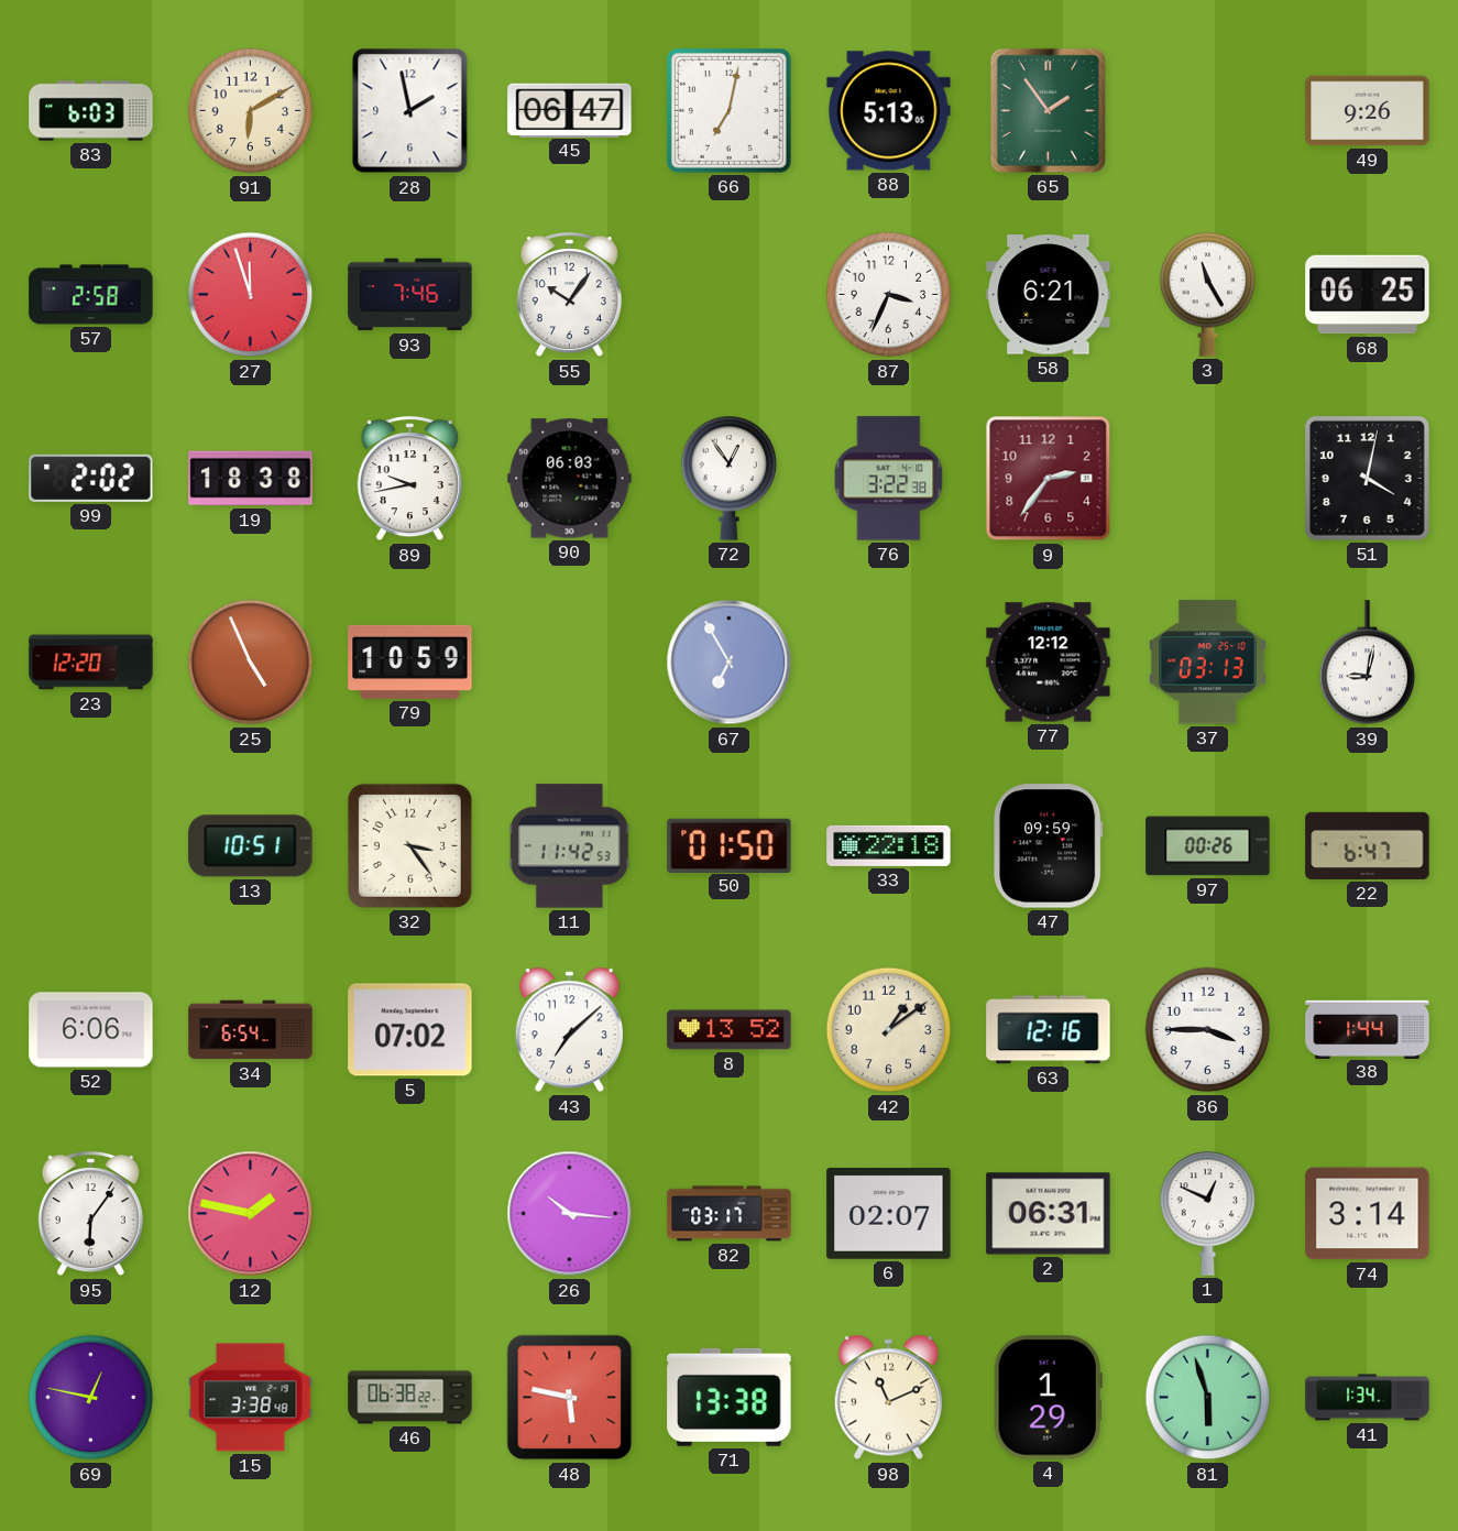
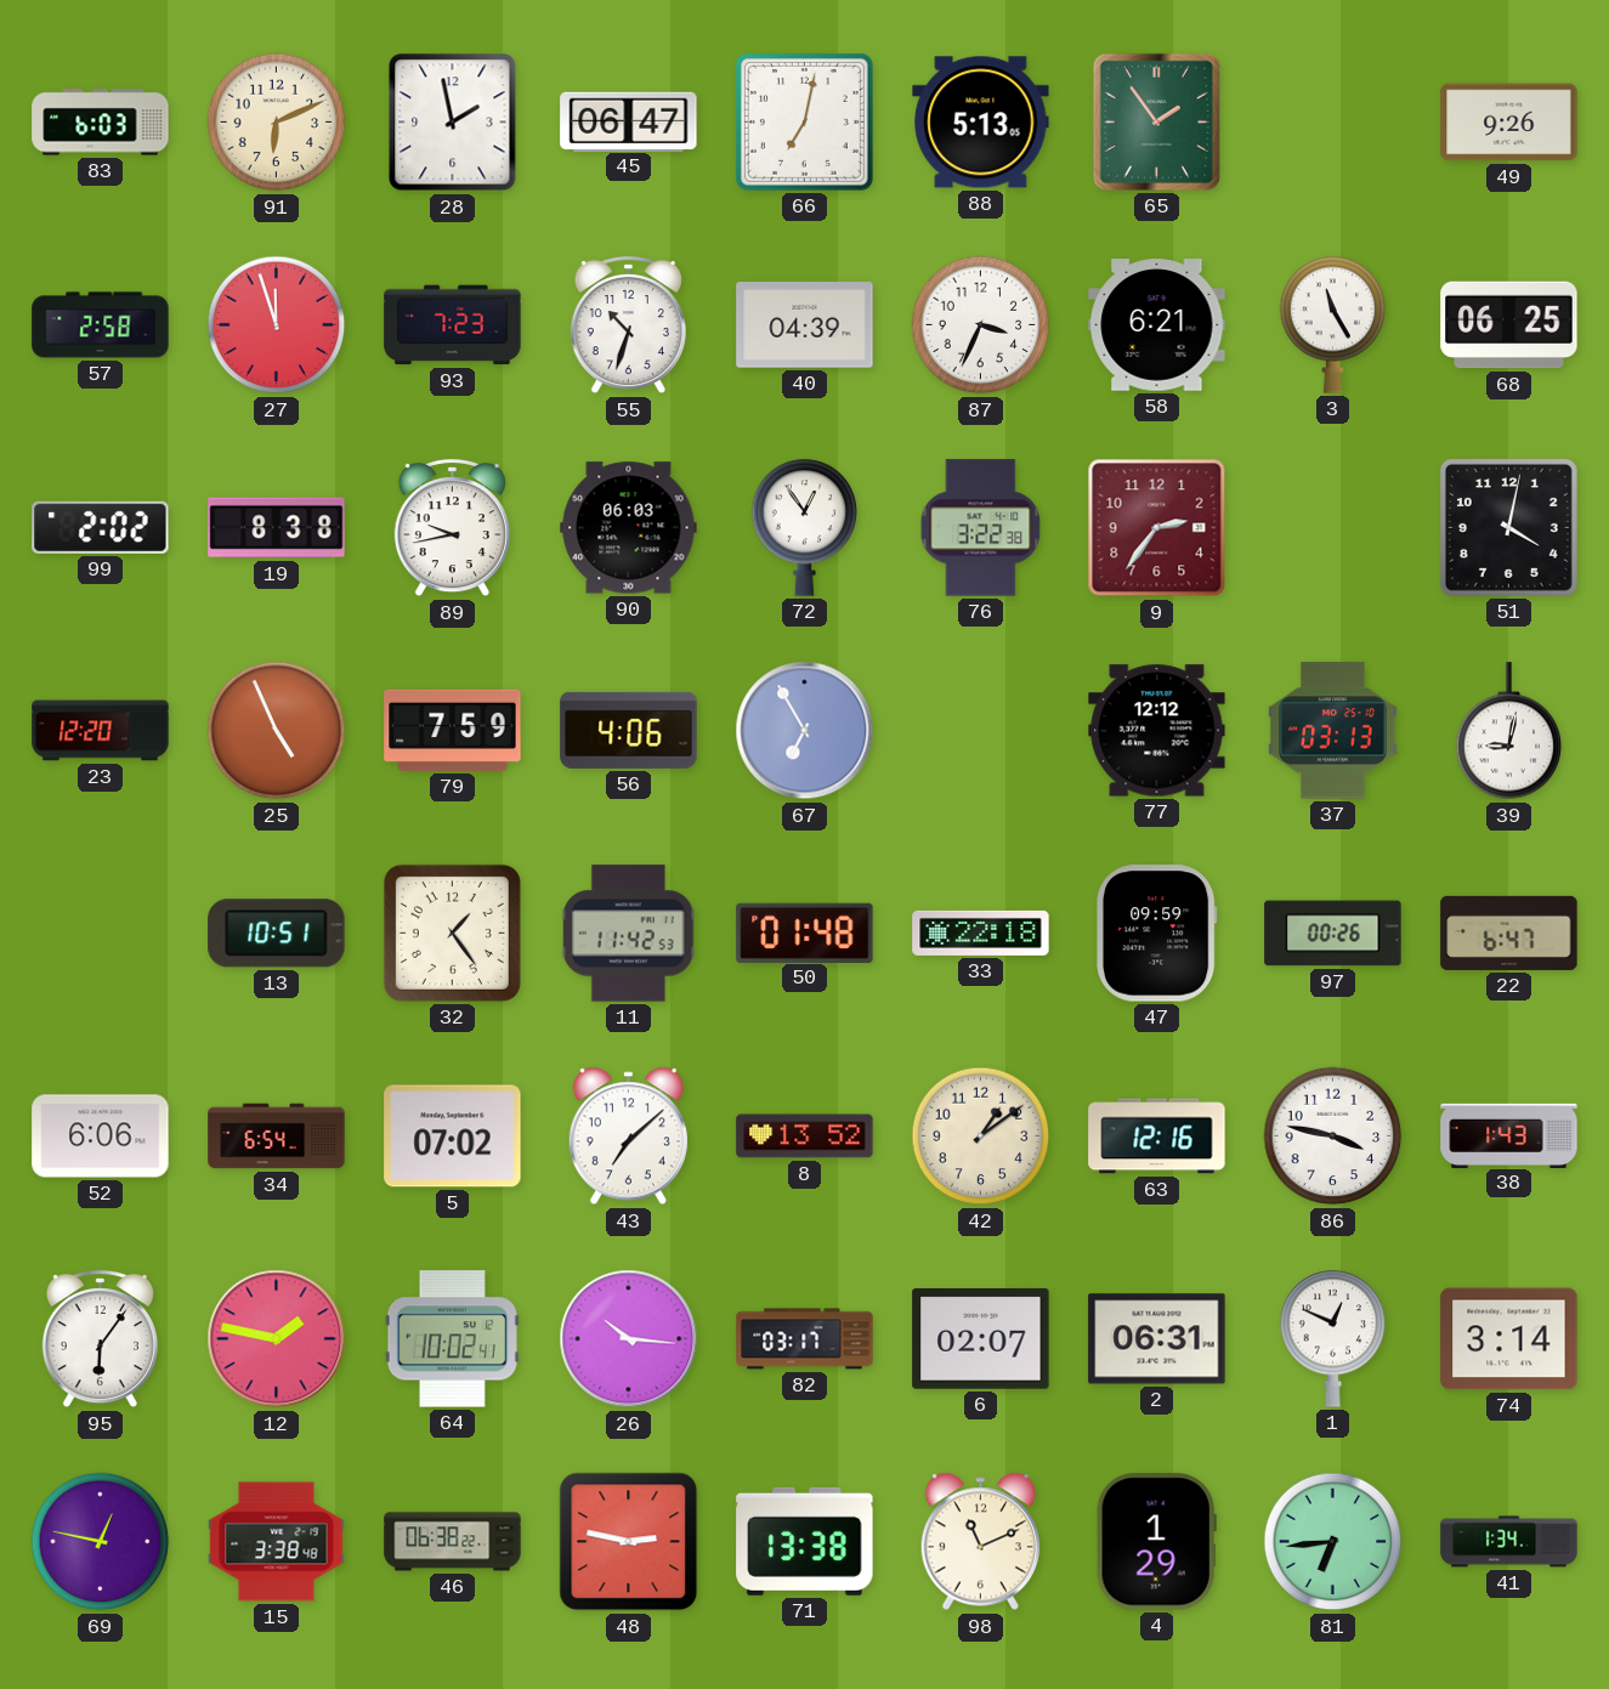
91: 6:10 -> 6:11
93: 7:46 -> 7:23
55: 10:06 -> 10:33
40: none -> 04:39
19: 18:38 -> 8:38
79: 10:59 -> 7:59
56: none -> 4:06
32: 3:24 -> 1:24
50: 01:50 -> 01:48
86: 3:45 -> 3:47
38: 1:44 -> 1:43
64: none -> 10:02
48: 5:47 -> 2:47
81: 5:57 -> 6:44
